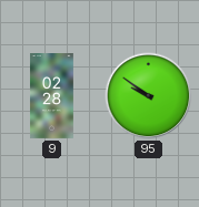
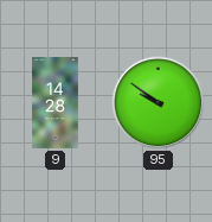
9: 02:28 -> 14:28
